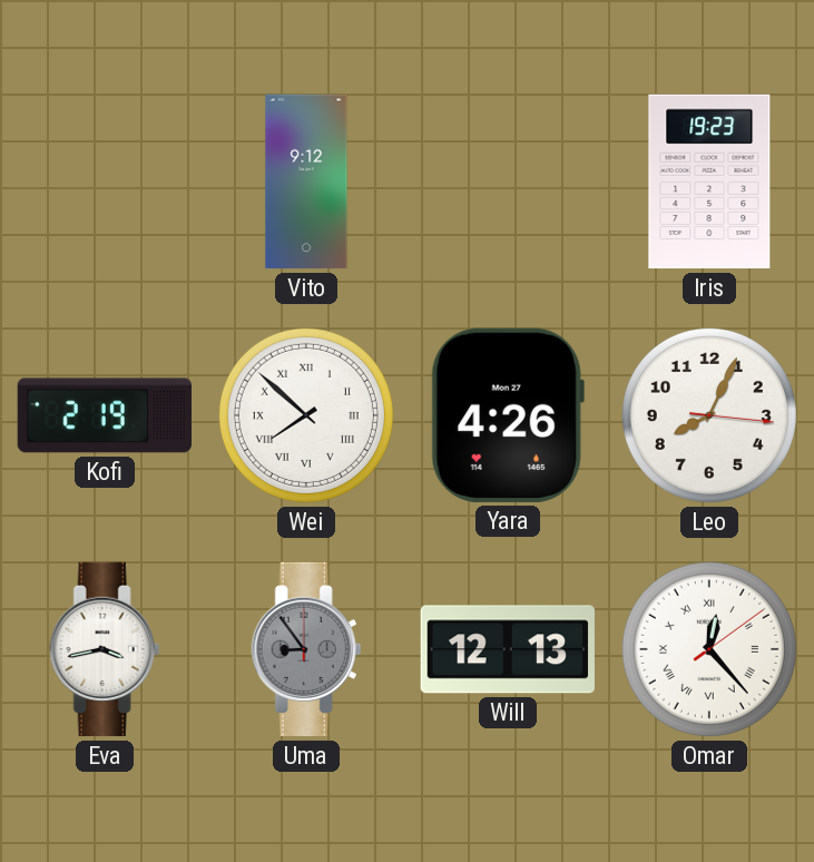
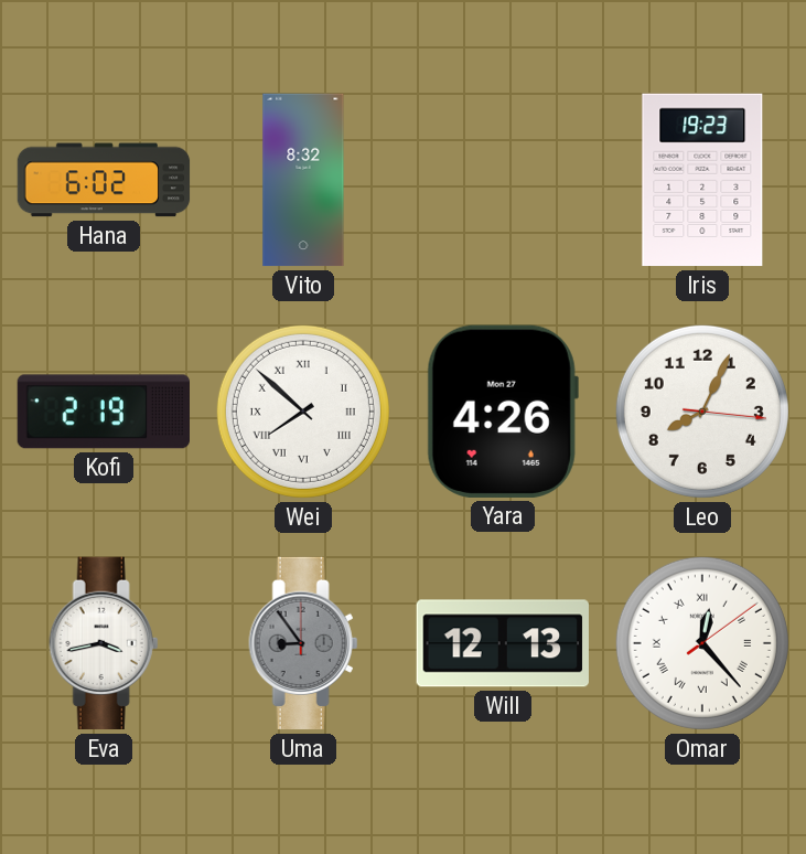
Hana: none -> 6:02
Vito: 9:12 -> 8:32
